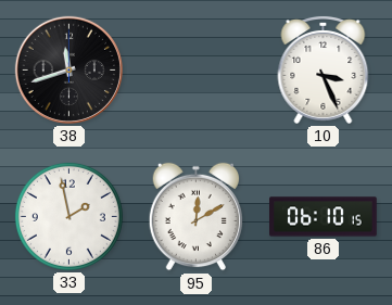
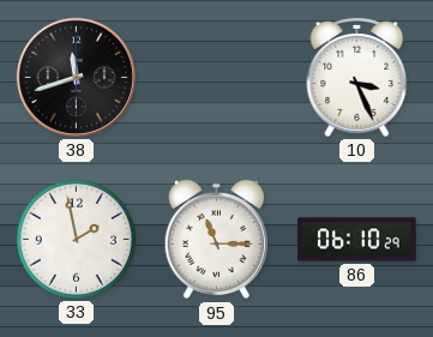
95: 12:10 -> 11:15
86: 06:10:15 -> 06:10:29
